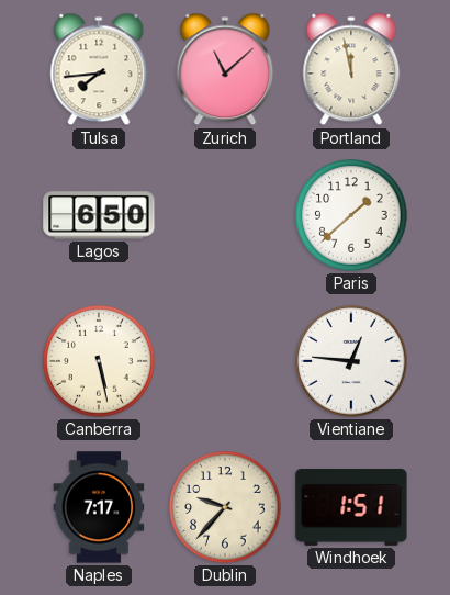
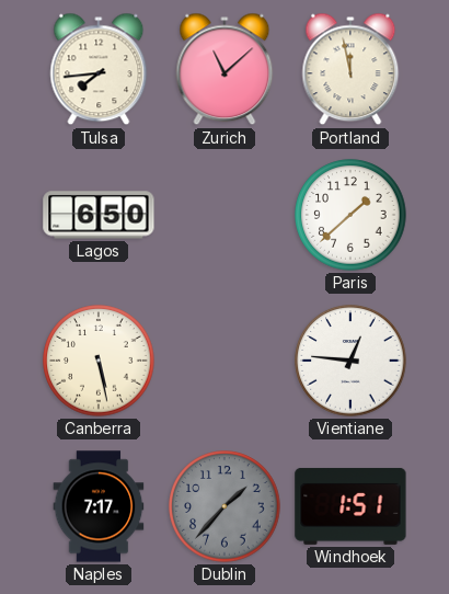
Dublin: 9:37 -> 1:37
Dublin dial: cream -> grey
